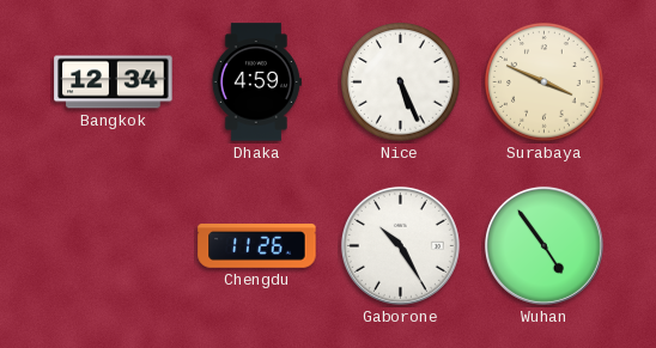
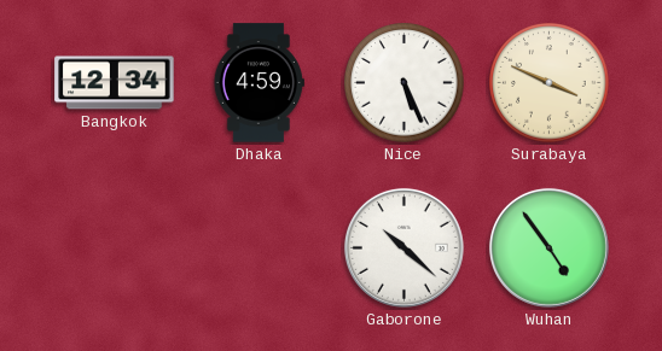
Chengdu: 11:26 -> none
Gaborone: 10:25 -> 10:22
